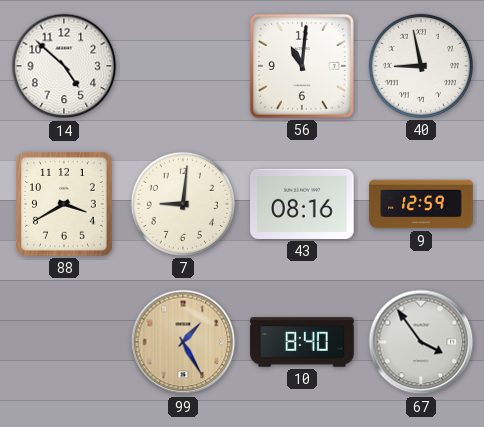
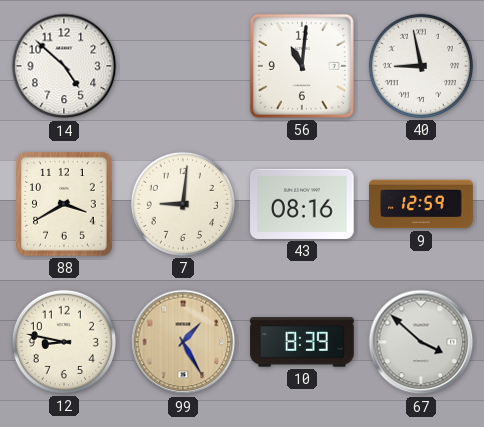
12: none -> 8:47
10: 8:40 -> 8:39
67: 3:54 -> 3:52
